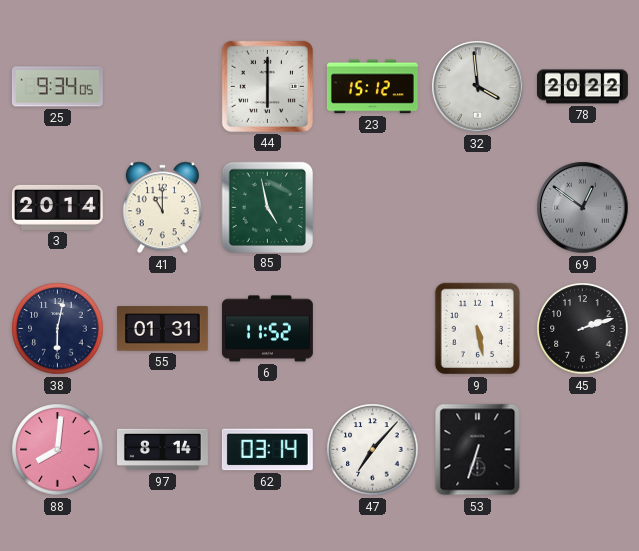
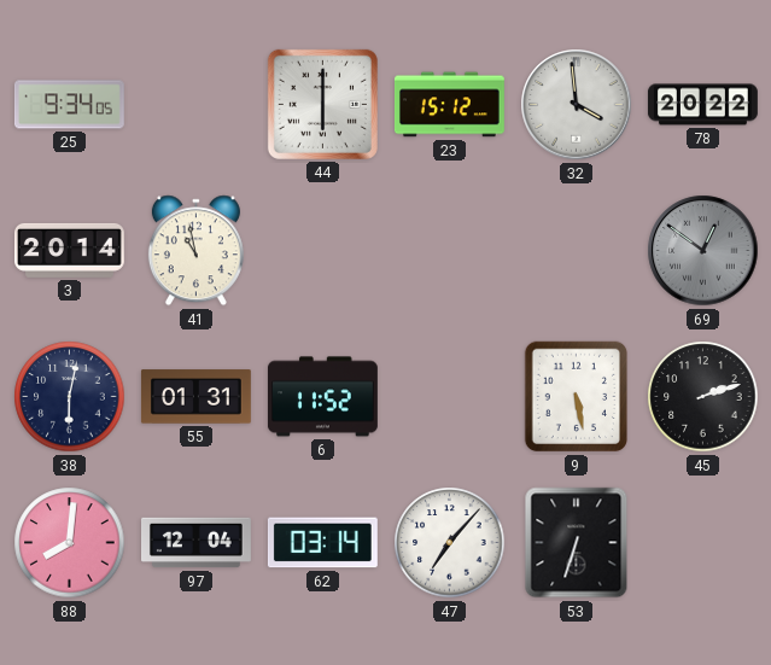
41: 11:00 -> 10:58
85: 4:58 -> none
97: 8:14 -> 12:04
